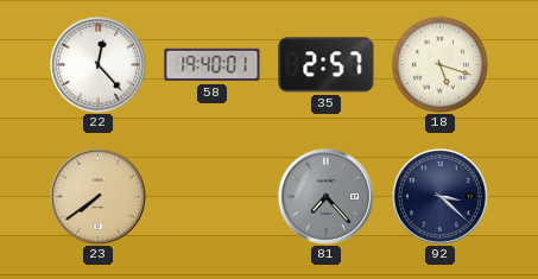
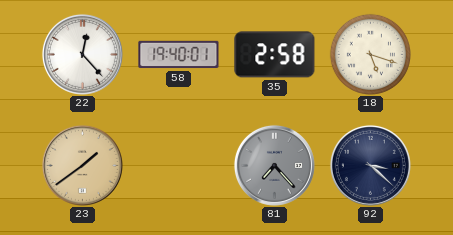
35: 2:57 -> 2:58
23: 7:39 -> 1:39
